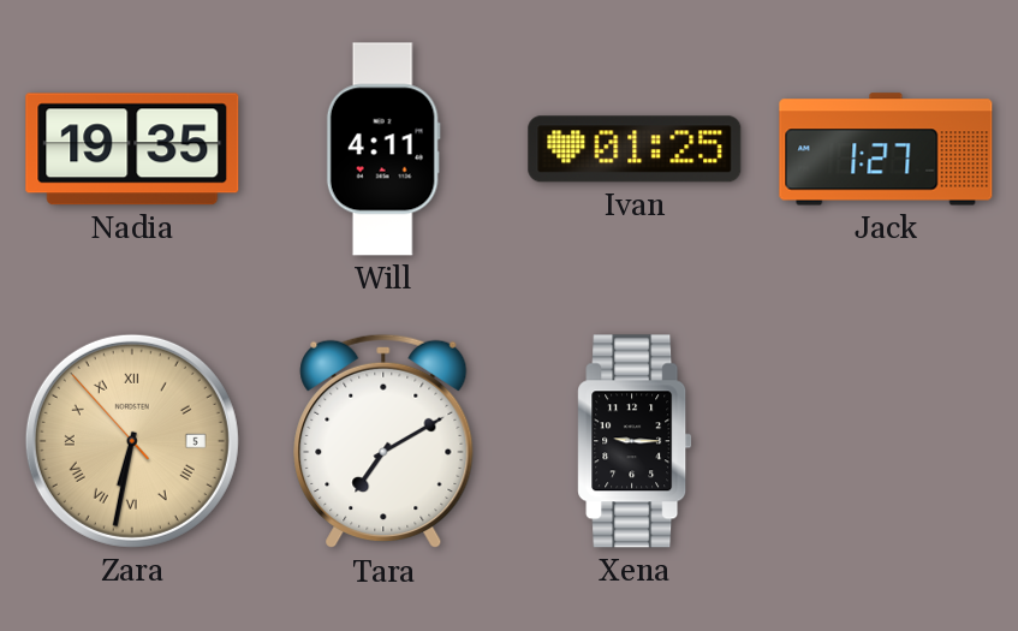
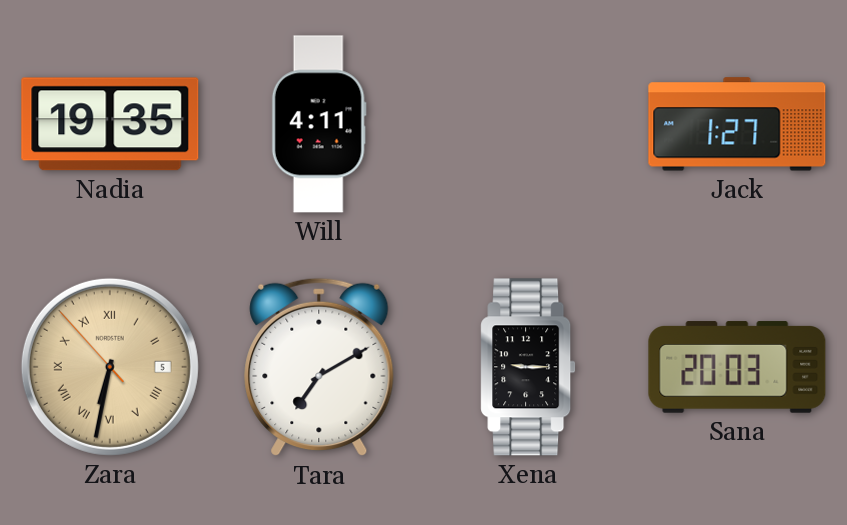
Ivan: 01:25 -> none
Sana: none -> 20:03
